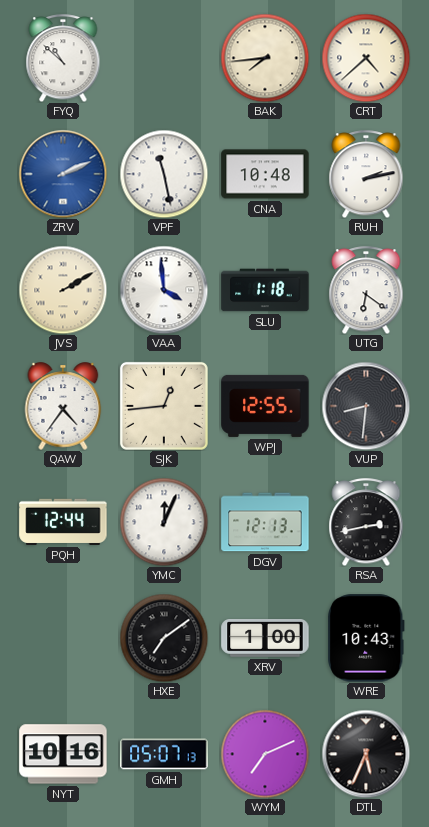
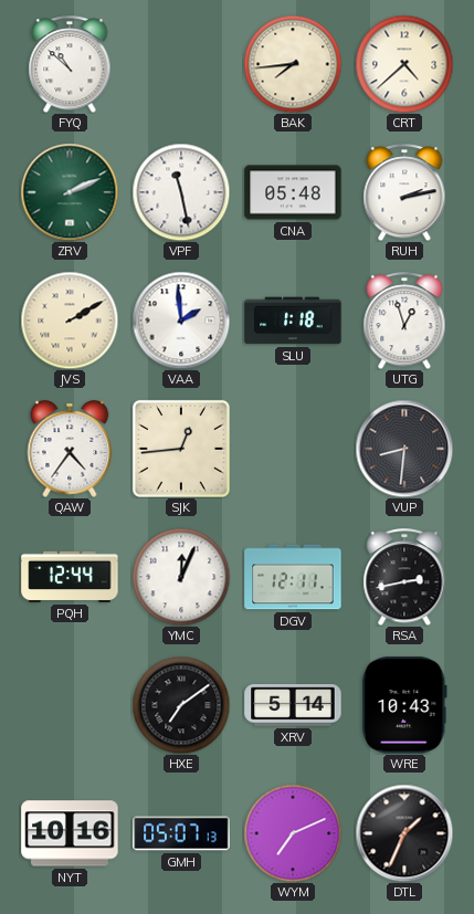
ZRV dial: blue -> green
CNA: 10:48 -> 05:48
VAA: 3:59 -> 1:59
UTG: 6:21 -> 12:57
WPJ: 12:55 -> none
DGV: 12:13 -> 12:11
XRV: 1:00 -> 5:14
DTL: 5:34 -> 1:34
